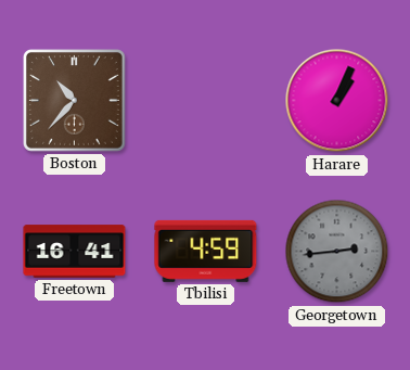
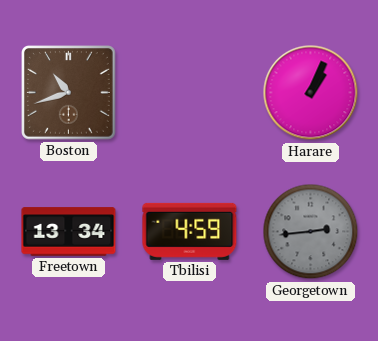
Boston: 10:37 -> 10:42
Freetown: 16:41 -> 13:34
